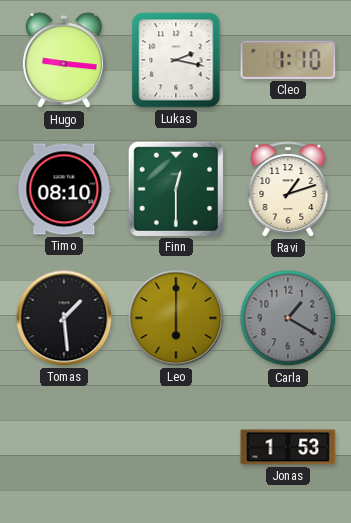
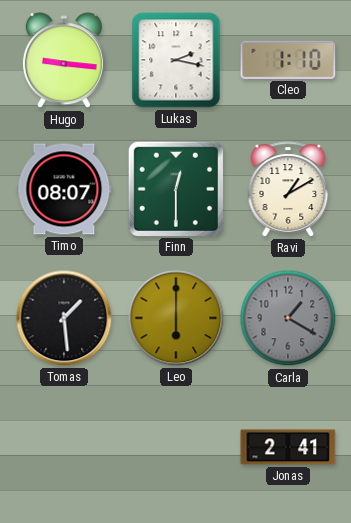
Timo: 08:10 -> 08:07
Ravi: 1:12 -> 1:10
Jonas: 1:53 -> 2:41
